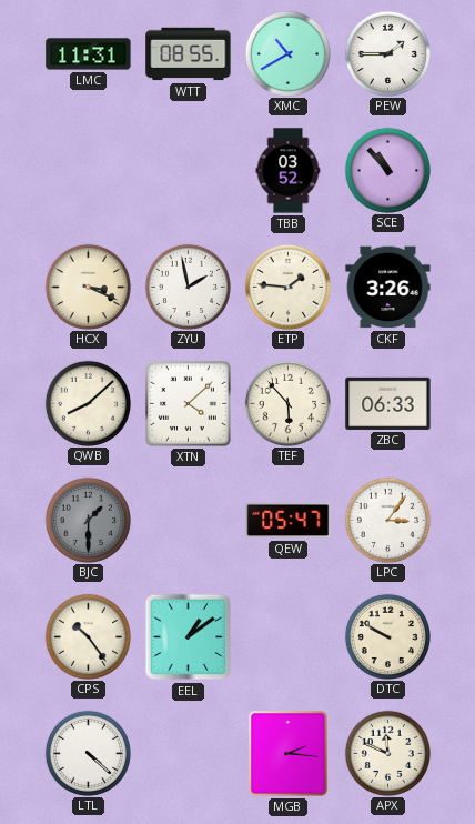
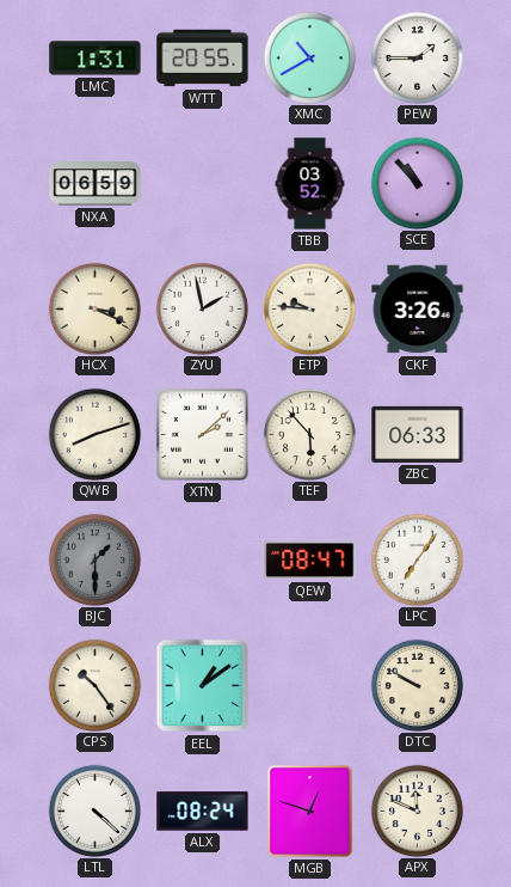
LMC: 11:31 -> 1:31
WTT: 08:55 -> 20:55
NXA: none -> 06:59
ETP: 1:46 -> 9:46
QWB: 8:08 -> 8:12
XTN: 4:08 -> 2:08
QEW: 05:47 -> 08:47
LPC: 3:06 -> 7:06
ALX: none -> 08:24
MGB: 2:16 -> 12:48
